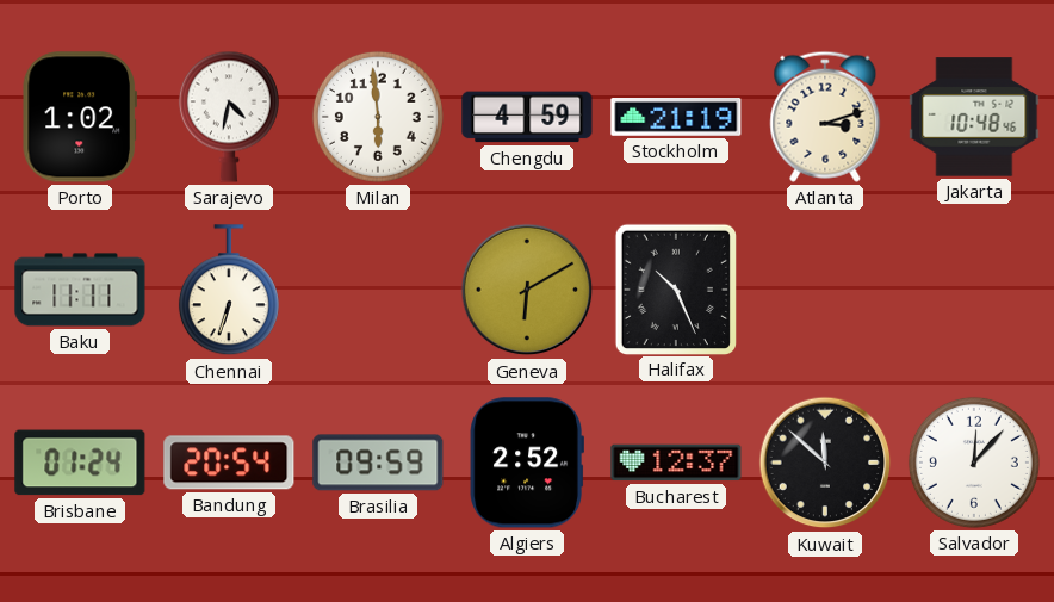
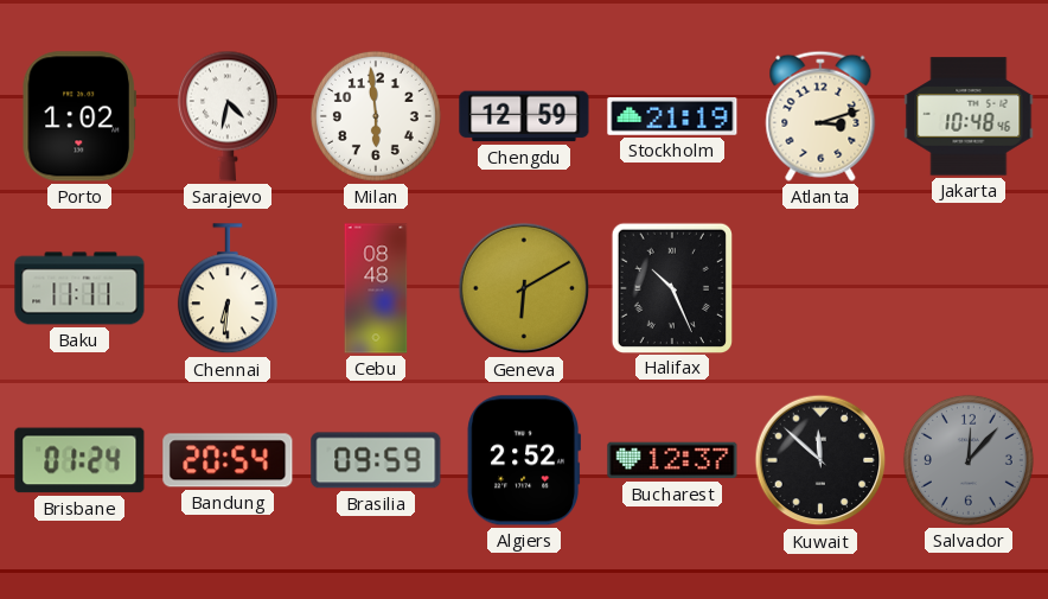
Chengdu: 4:59 -> 12:59
Chennai: 6:33 -> 6:31
Cebu: none -> 08:48
Salvador dial: white -> grey
